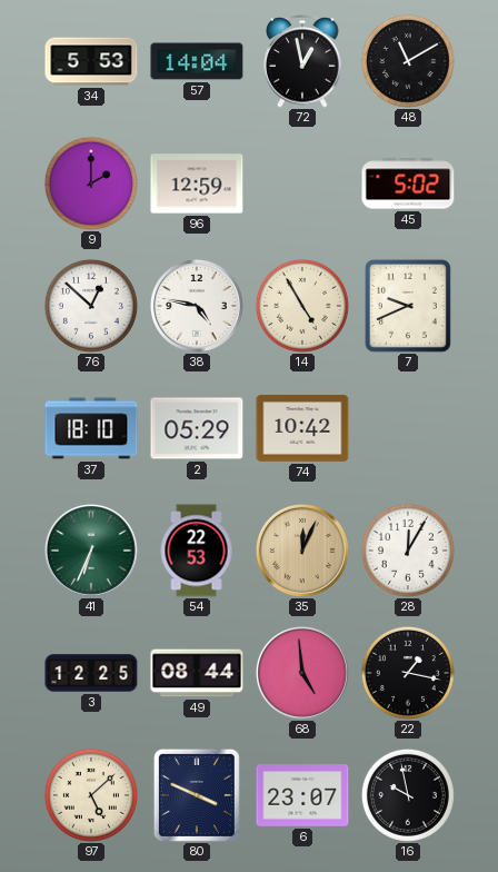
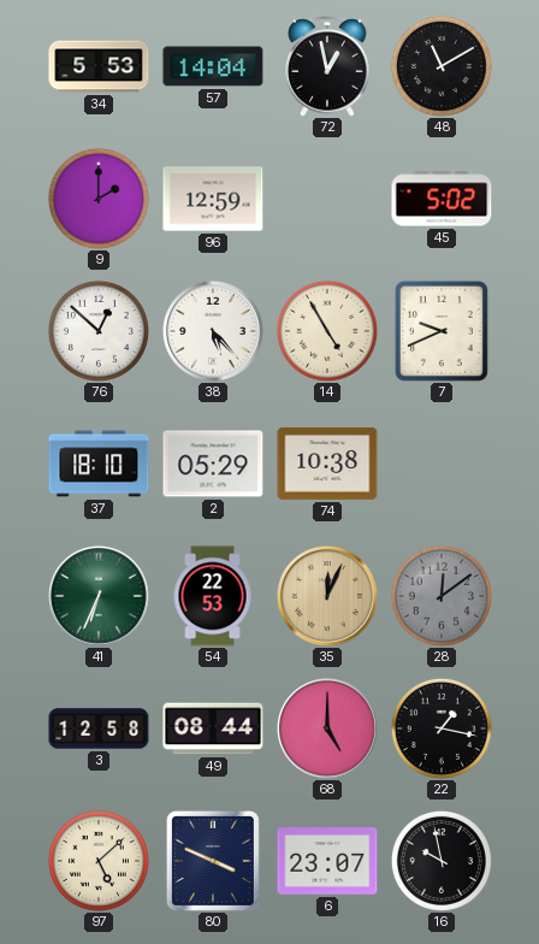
38: 4:47 -> 5:23
74: 10:42 -> 10:38
28: 12:05 -> 12:09
28 dial: white -> grey
3: 12:25 -> 12:58
68: 4:59 -> 5:00
